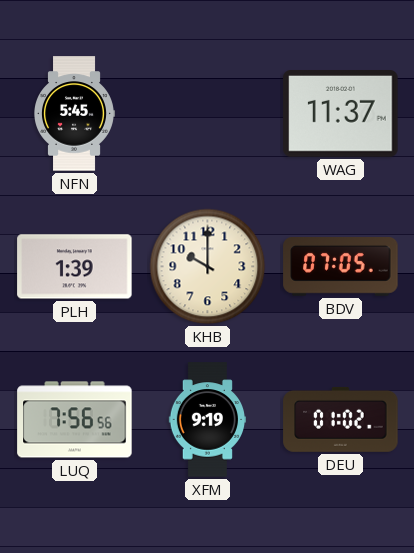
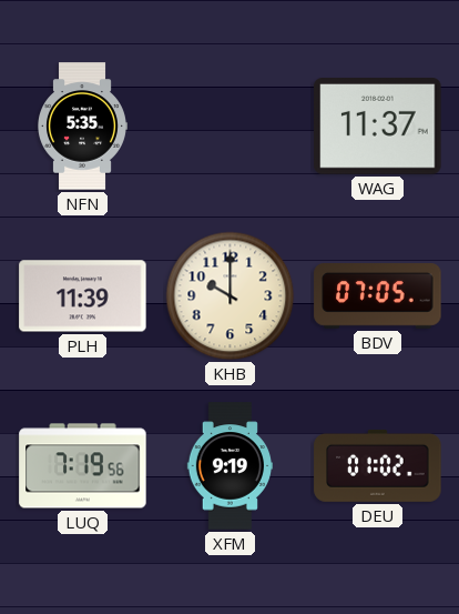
NFN: 5:45 -> 5:35
PLH: 1:39 -> 11:39
LUQ: 7:56 -> 7:19
